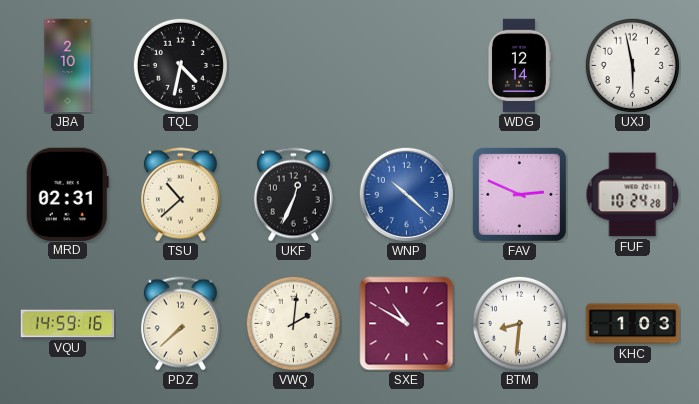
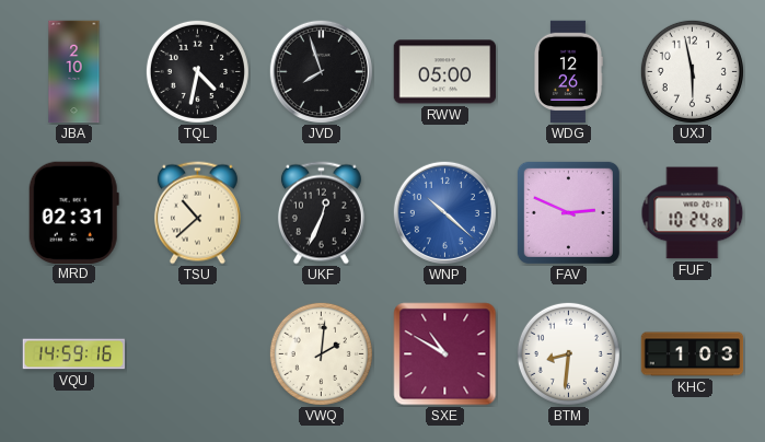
JVD: none -> 7:57
RWW: none -> 05:00
WDG: 12:14 -> 12:26
PDZ: 7:38 -> none
